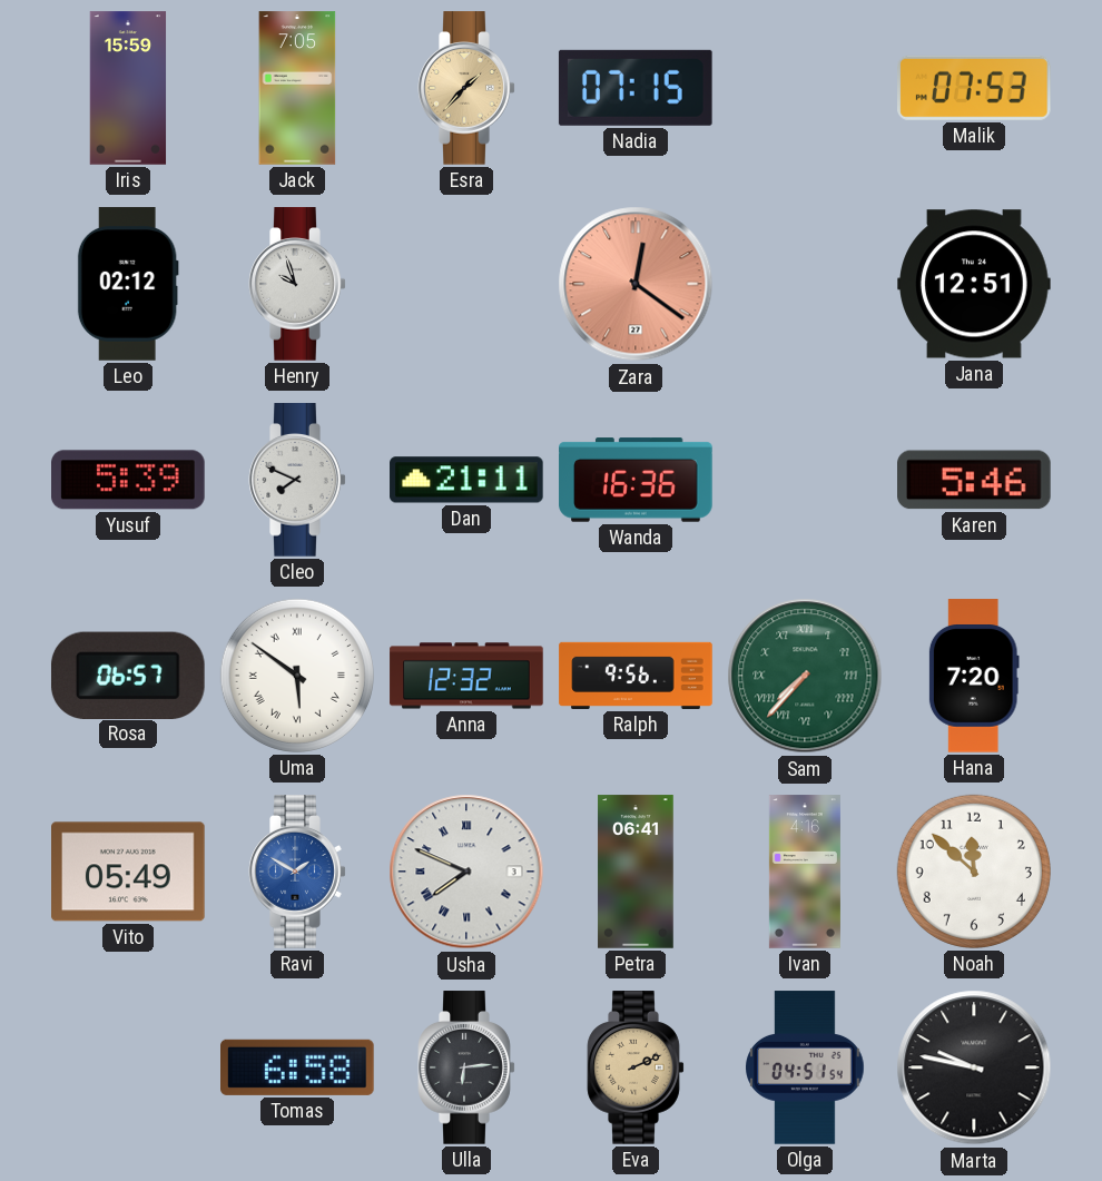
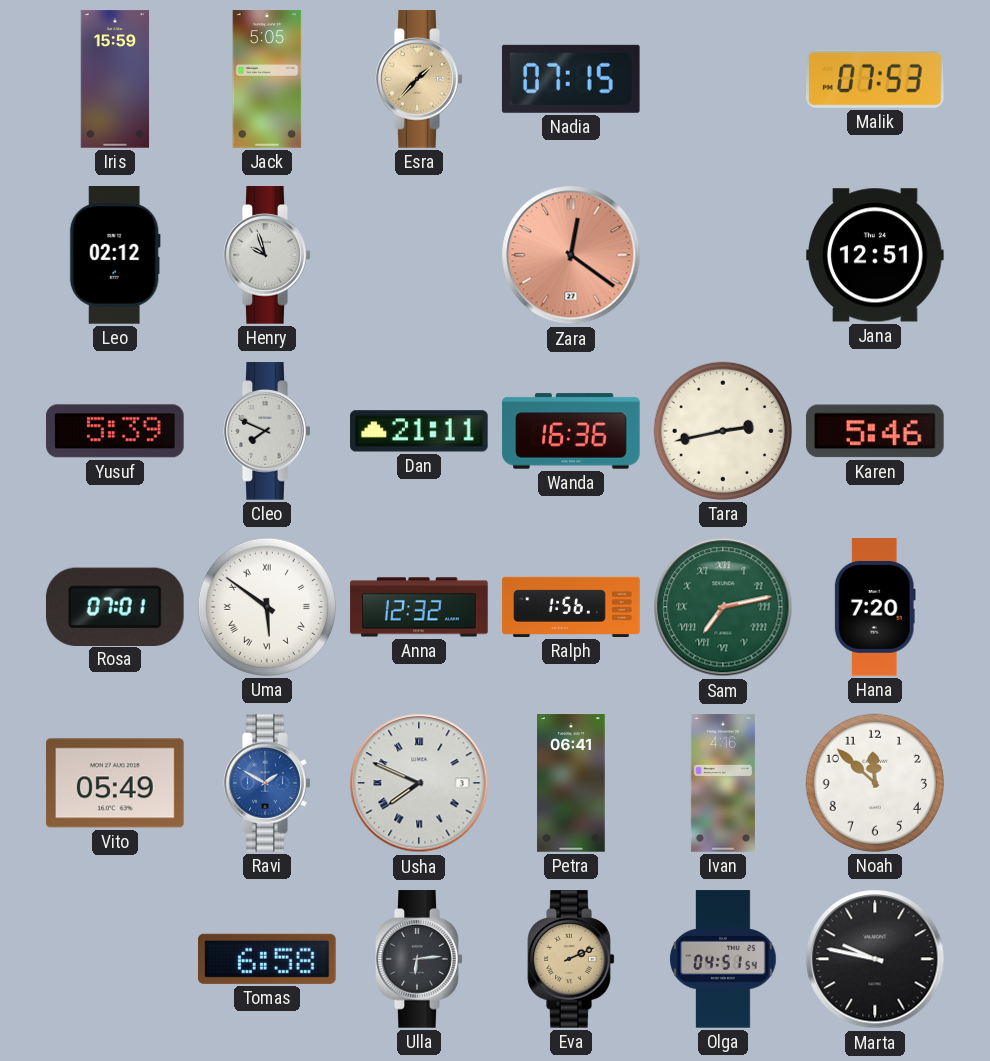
Jack: 7:05 -> 5:05
Tara: none -> 2:43
Rosa: 06:57 -> 07:01
Ralph: 9:56 -> 1:56
Sam: 7:37 -> 7:13
